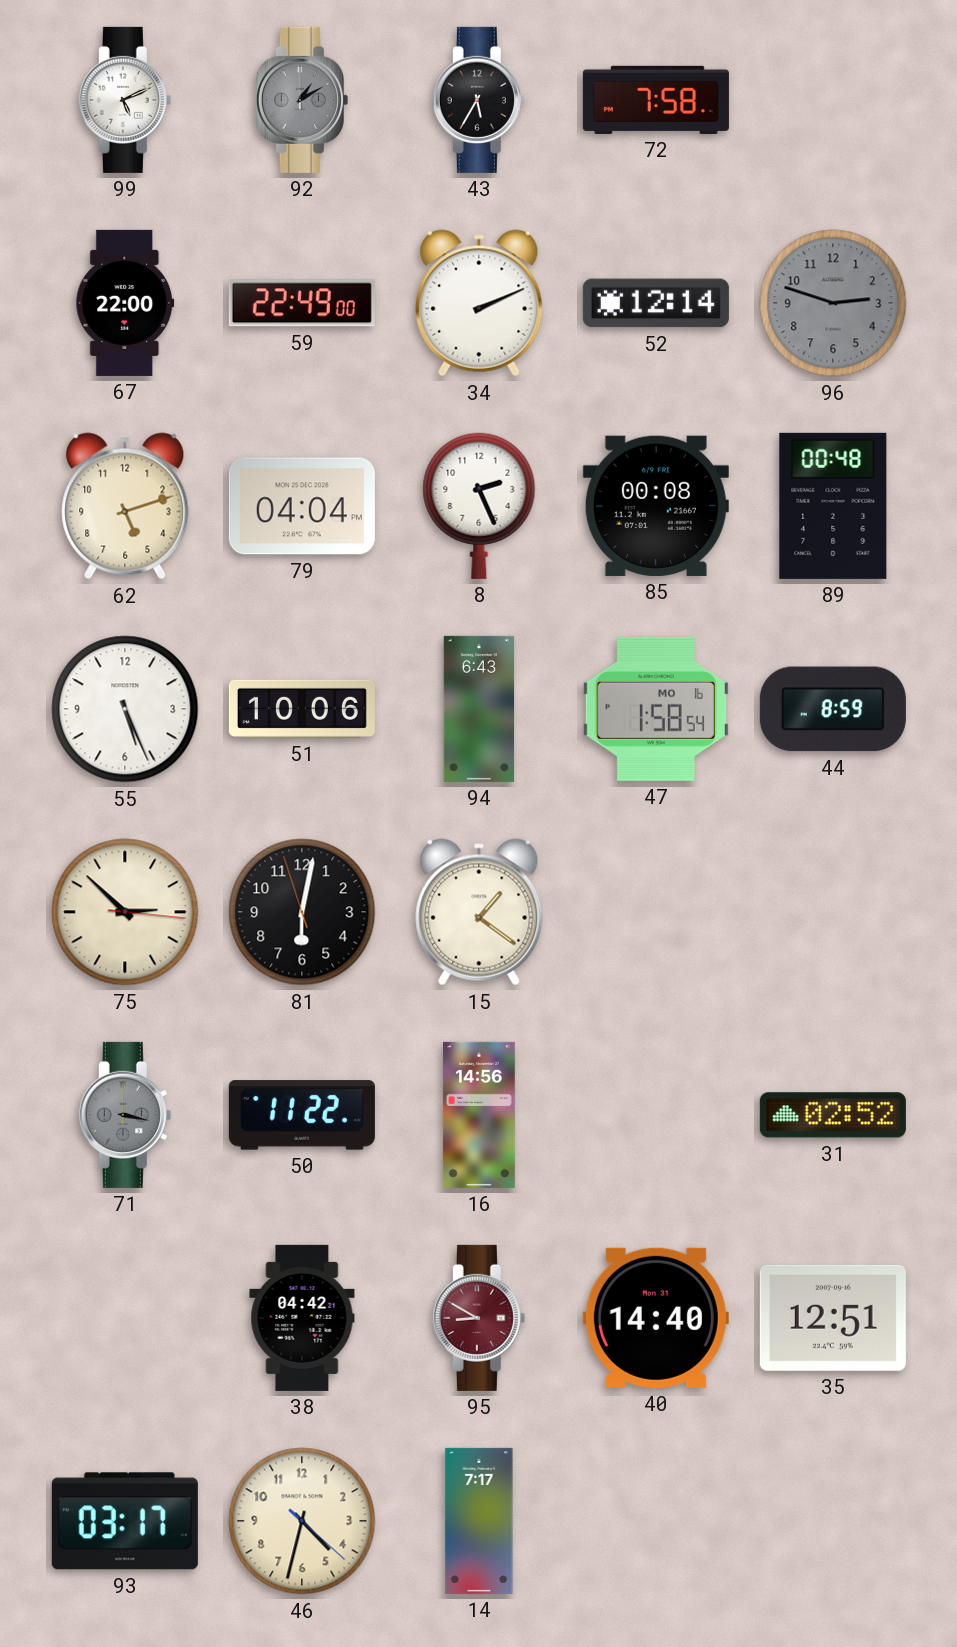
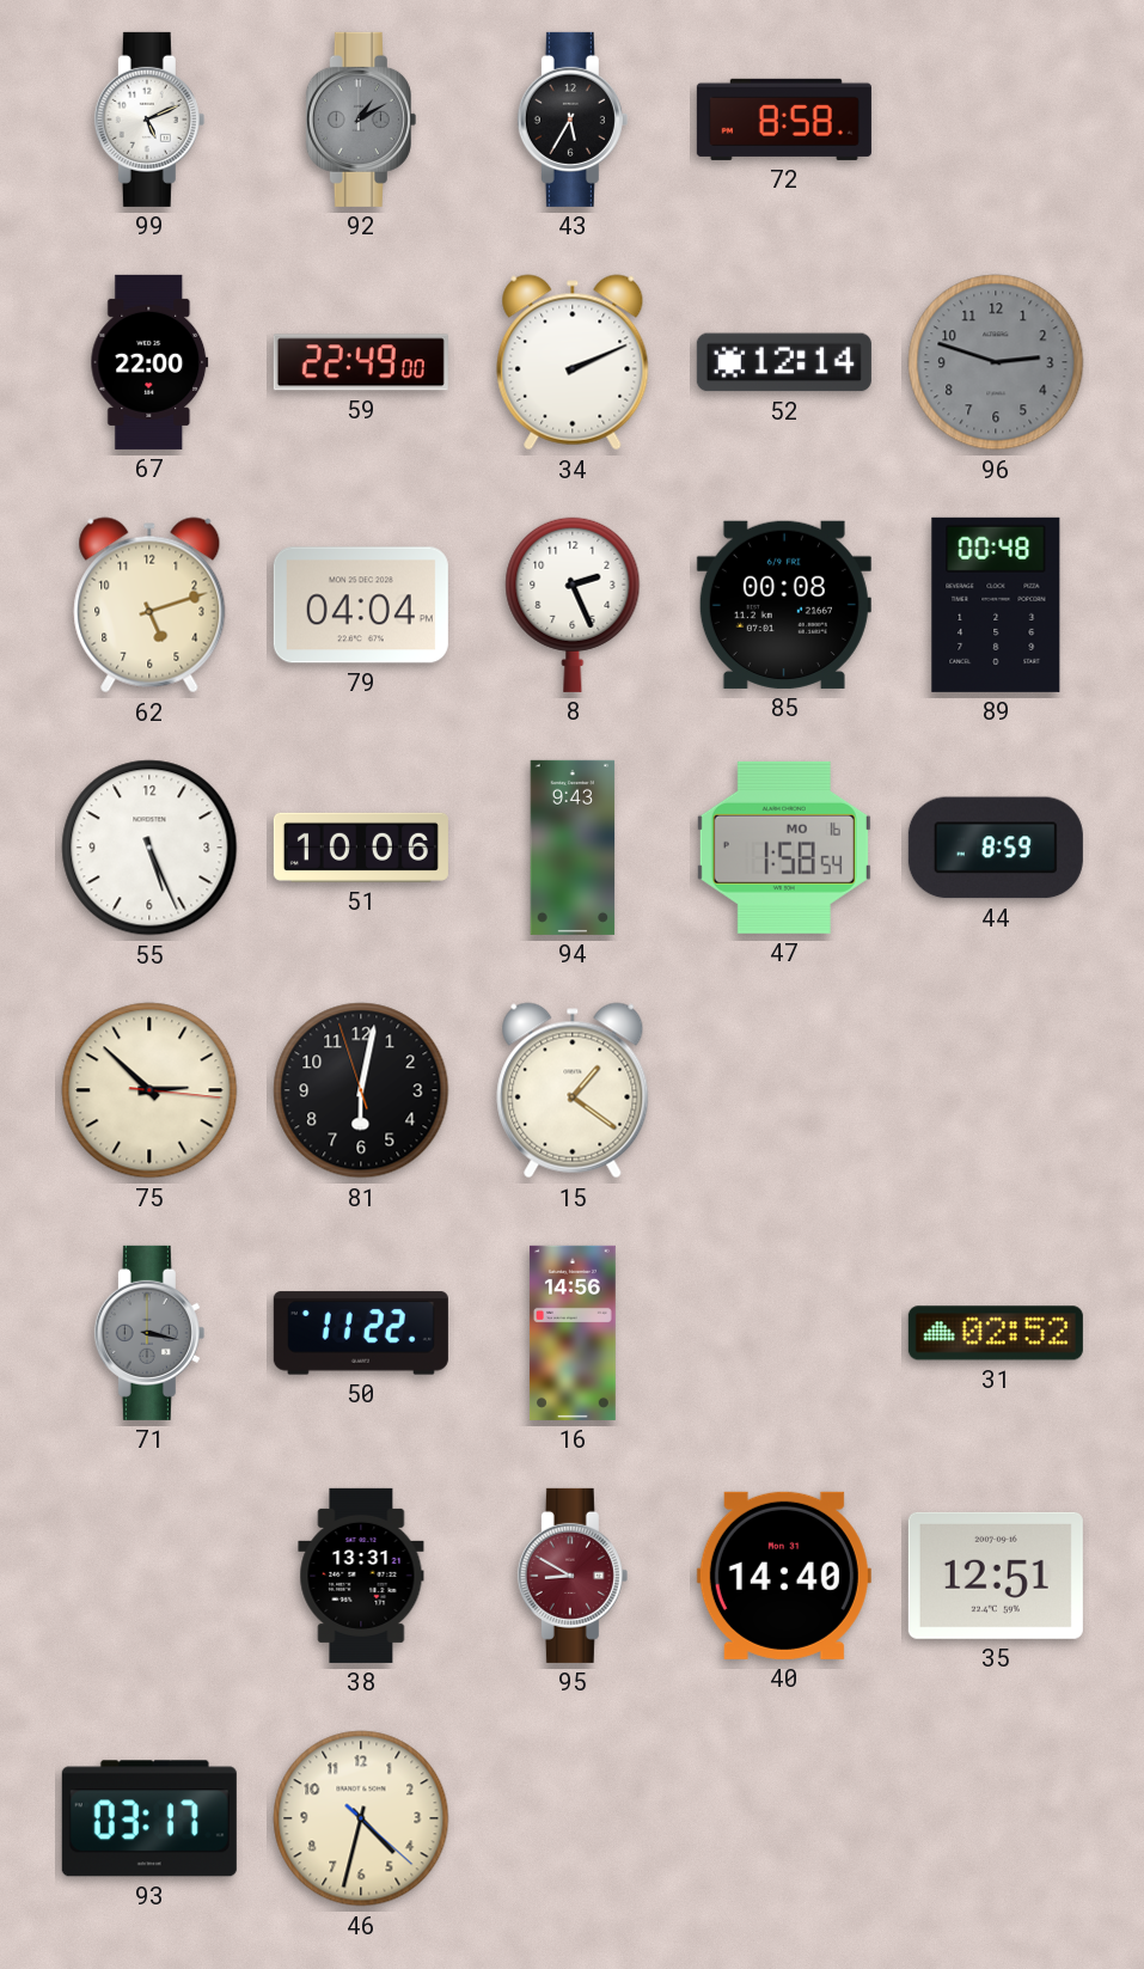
72: 7:58 -> 8:58
94: 6:43 -> 9:43
38: 04:42 -> 13:31
14: 7:17 -> none
